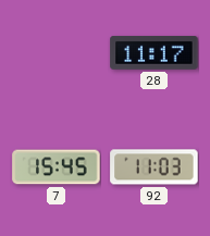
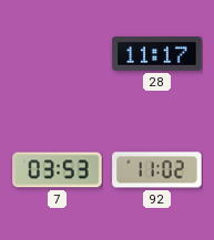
7: 15:45 -> 03:53
92: 11:03 -> 11:02
